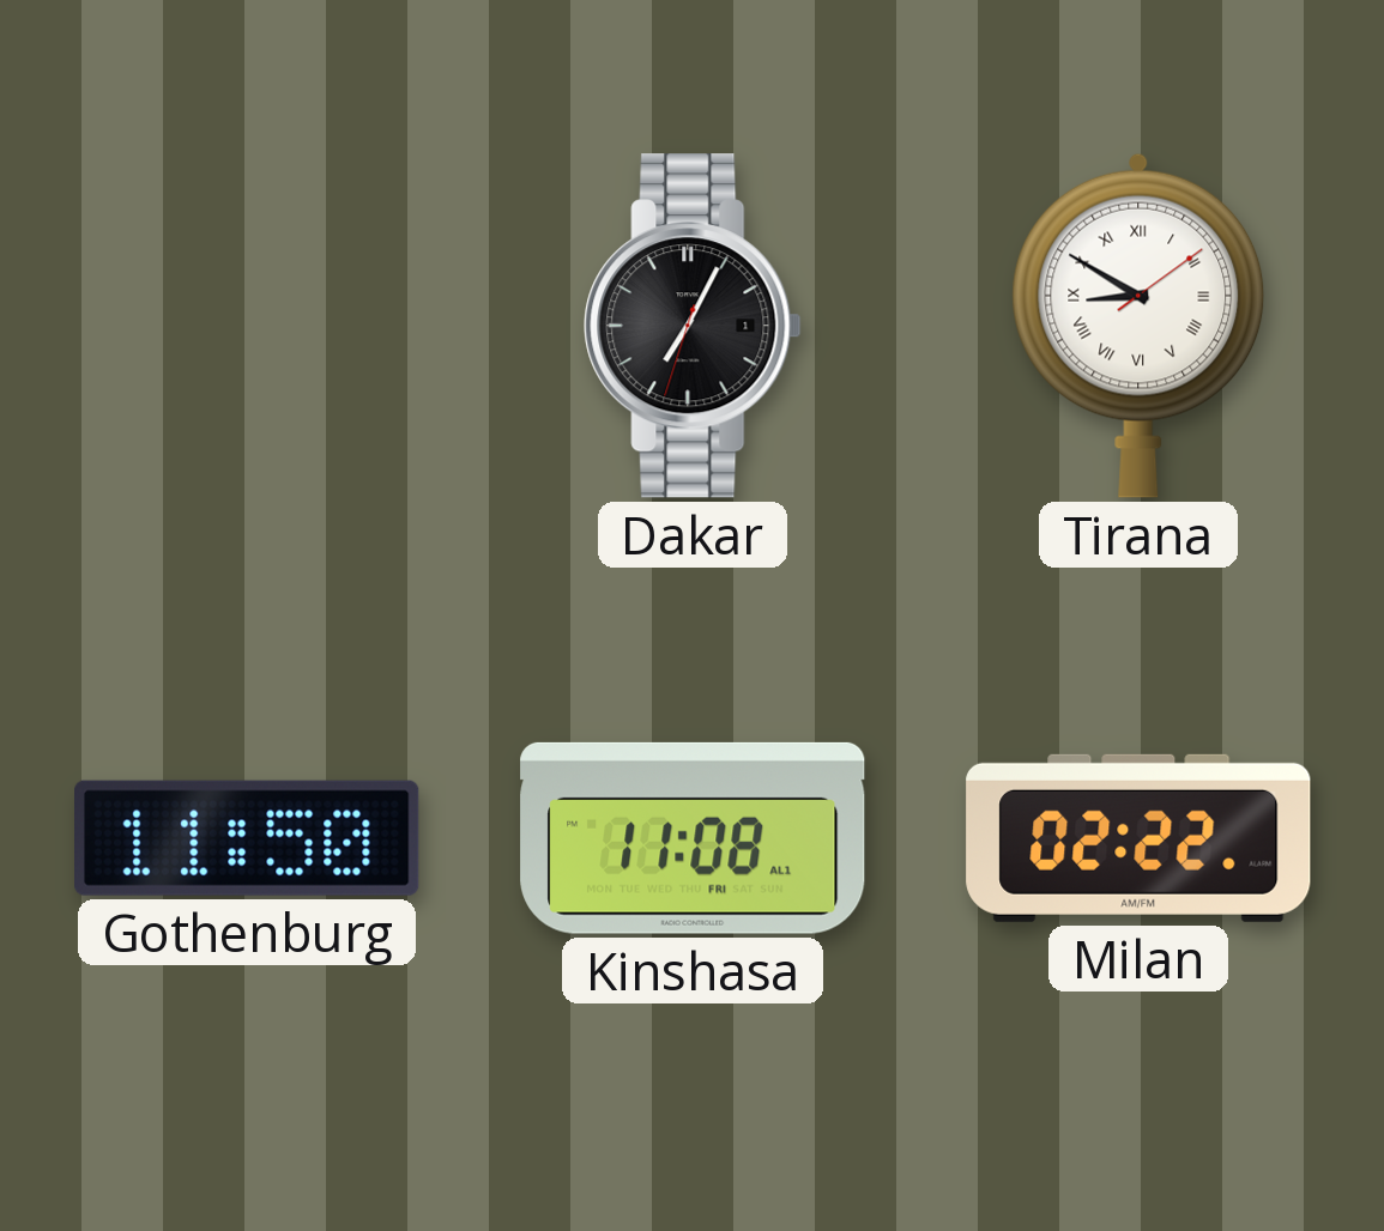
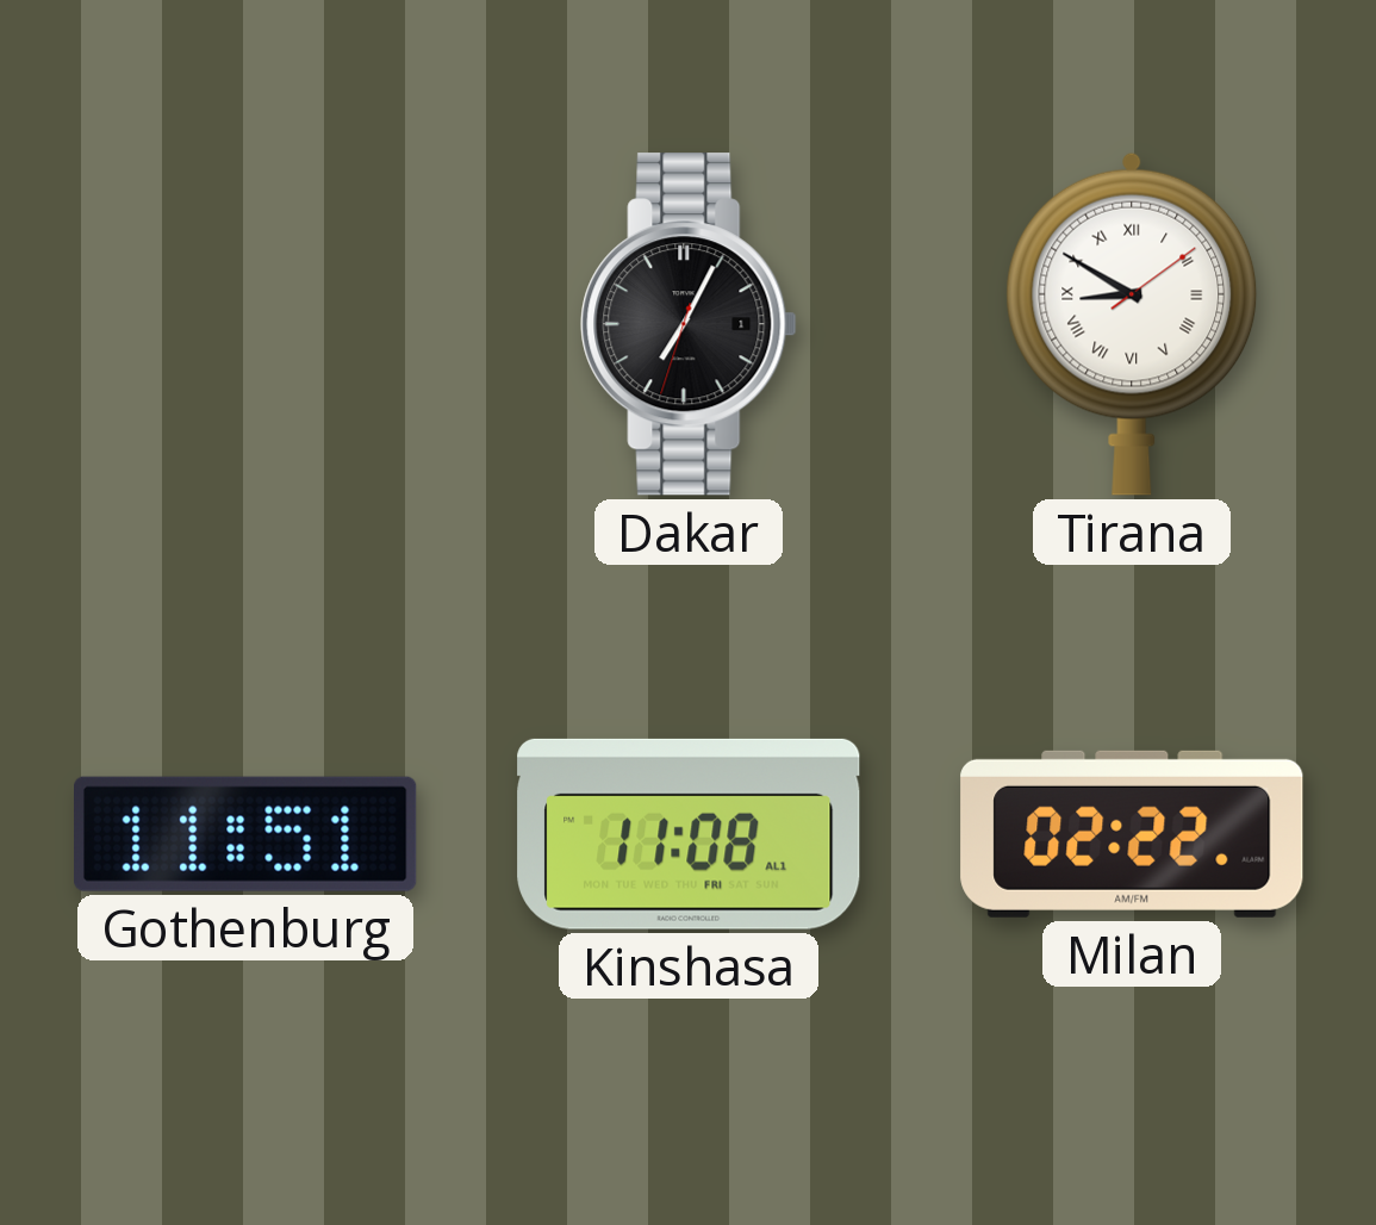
Gothenburg: 11:50 -> 11:51
